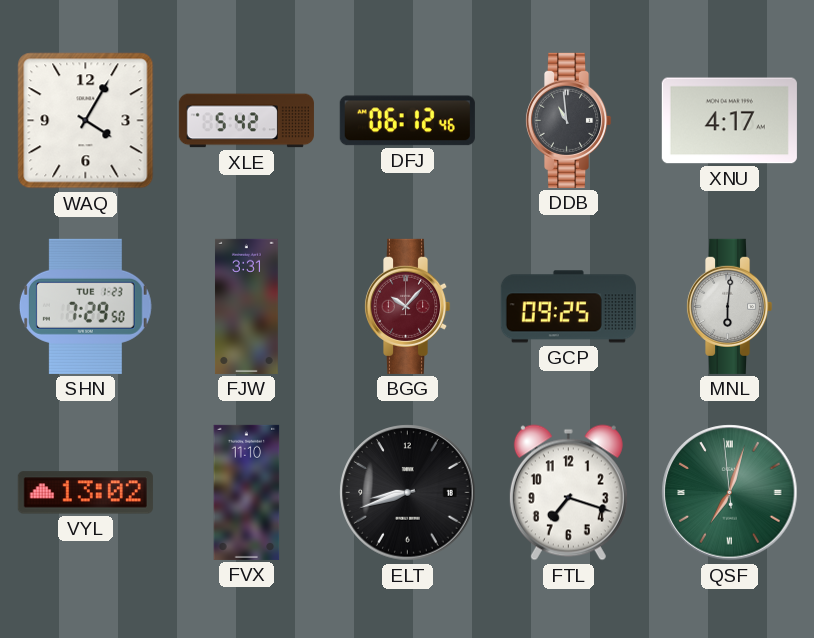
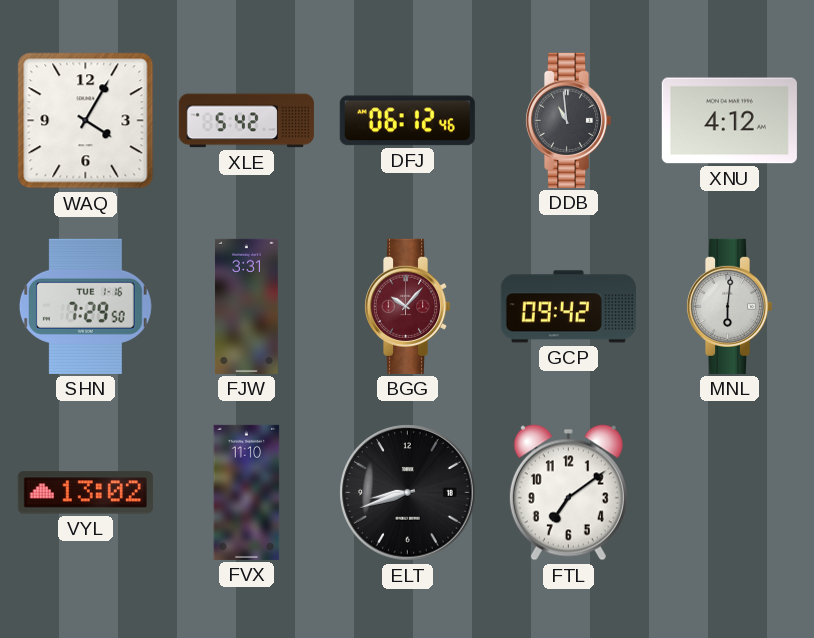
XNU: 4:17 -> 4:12
SHN date: TUE 1-23 -> TUE 1-16
GCP: 09:25 -> 09:42
FTL: 7:18 -> 7:09
QSF: 7:02 -> none
